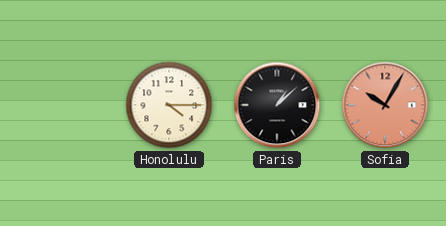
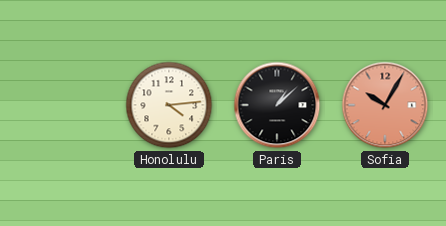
Honolulu: 4:15 -> 4:14
